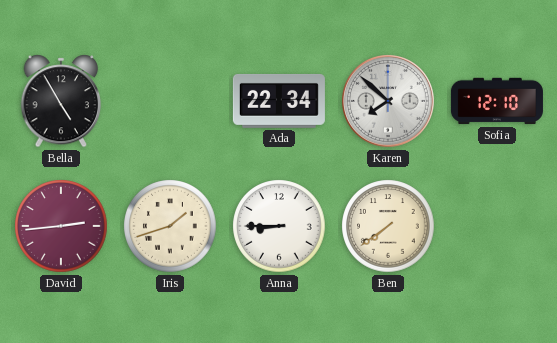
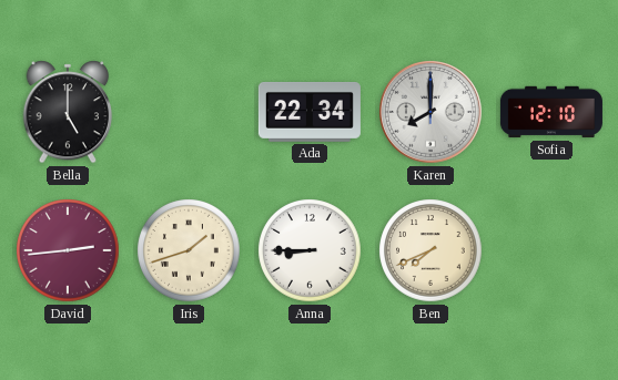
Bella: 4:55 -> 5:00
Karen: 7:52 -> 8:00
Ben: 7:39 -> 7:41
